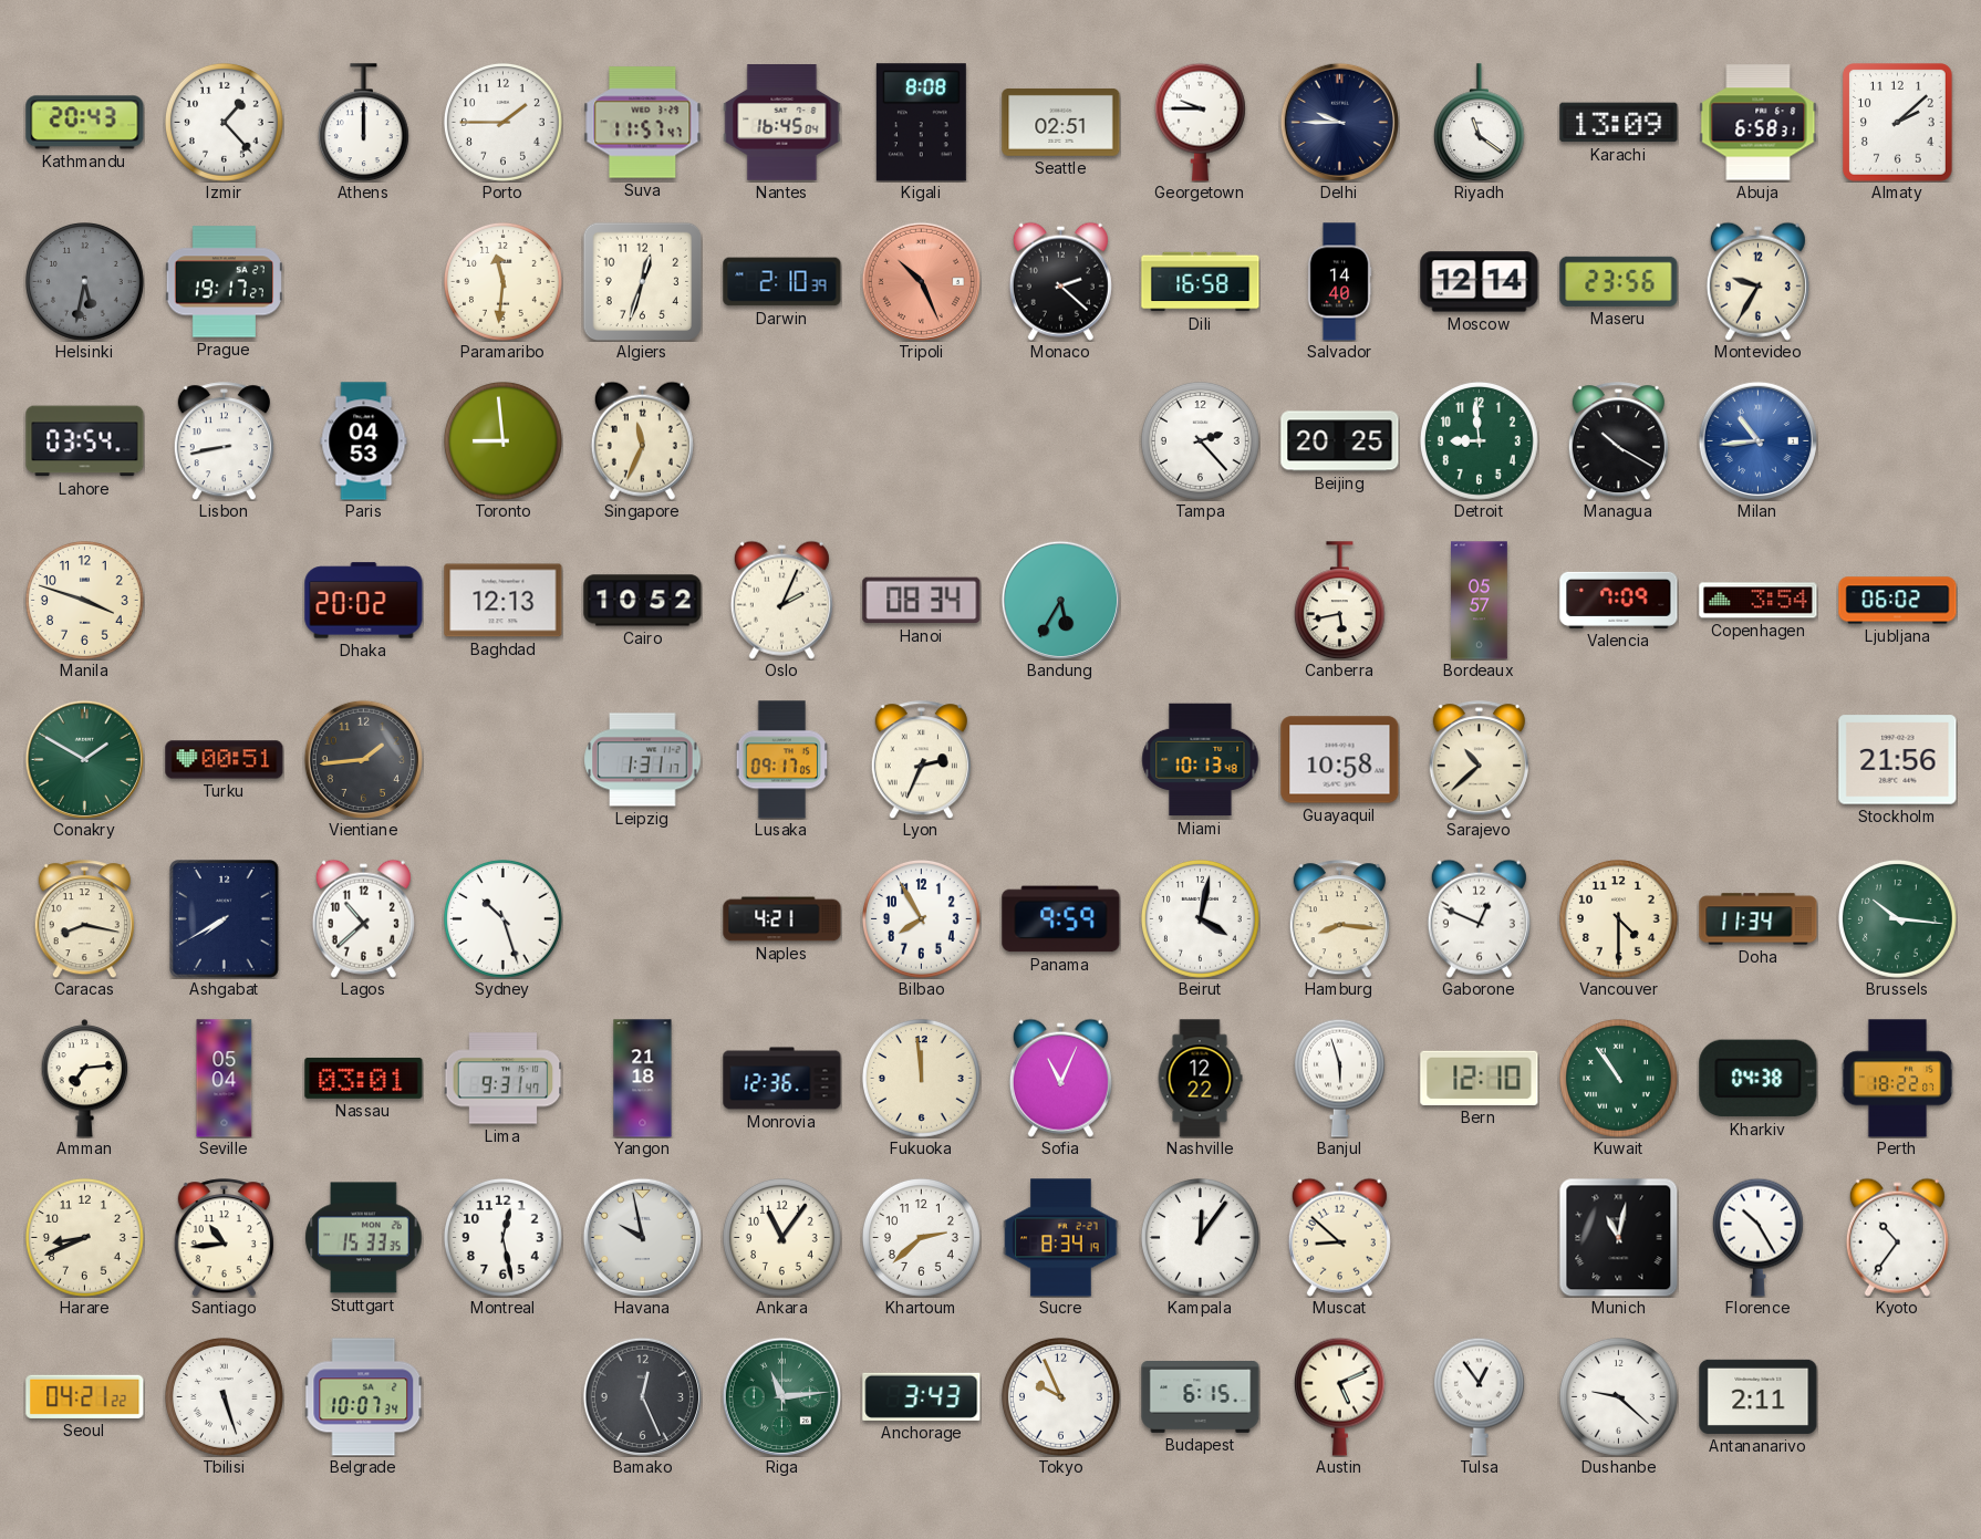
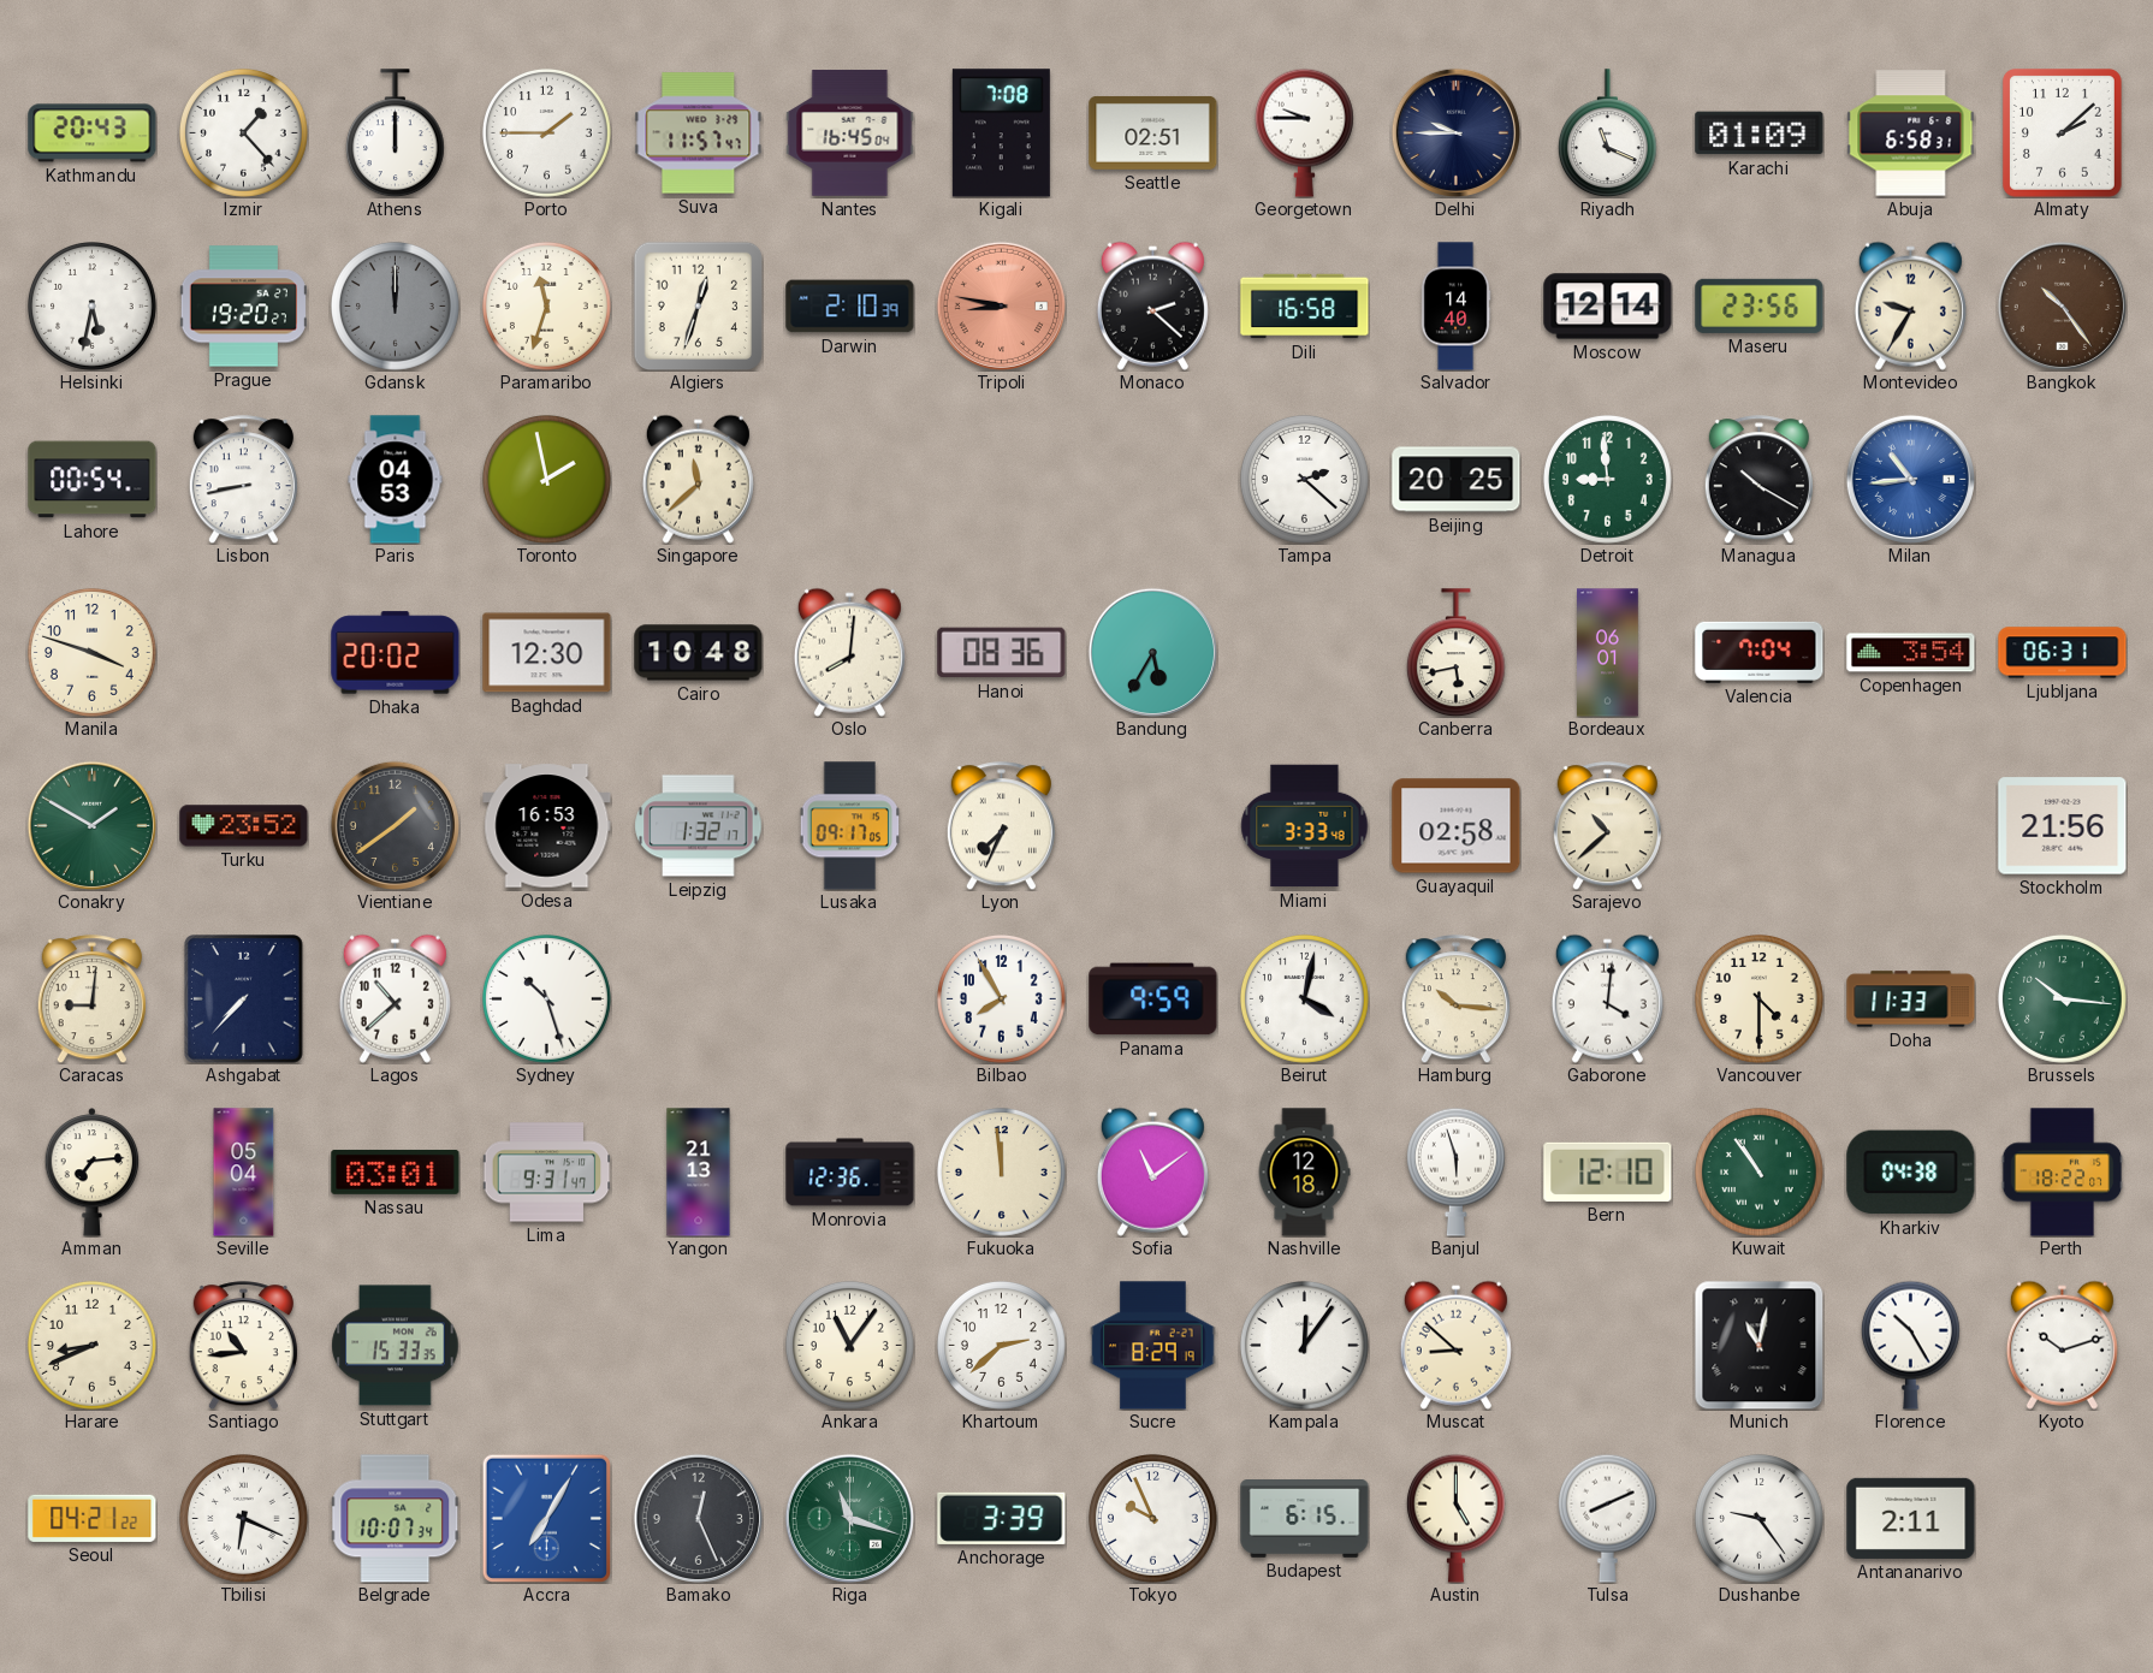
Kigali: 8:08 -> 7:08
Riyadh: 11:21 -> 11:19
Karachi: 13:09 -> 01:09
Helsinki dial: grey -> white
Prague: 19:17 -> 19:20
Gdansk: none -> 12:00
Paramaribo: 11:31 -> 11:33
Tripoli: 10:26 -> 8:47
Bangkok: none -> 10:24
Lahore: 03:54 -> 00:54
Toronto: 8:59 -> 1:58
Singapore: 11:34 -> 11:38
Tampa: 2:23 -> 2:22
Baghdad: 12:13 -> 12:30
Cairo: 10:52 -> 10:48
Oslo: 2:04 -> 8:01
Hanoi: 08:34 -> 08:36
Bordeaux: 05:57 -> 06:01
Valencia: 7:09 -> 7:04
Ljubljana: 06:02 -> 06:31
Turku: 00:51 -> 23:52
Vientiane: 1:44 -> 1:39
Odesa: none -> 16:53
Leipzig: 1:31 -> 1:32
Lyon: 2:34 -> 7:34
Miami: 10:13 -> 3:33
Guayaquil: 10:58 -> 02:58
Caracas: 8:17 -> 9:01
Ashgabat: 7:40 -> 7:37
Naples: 4:21 -> none
Hamburg: 8:16 -> 10:16
Gaborone: 12:49 -> 4:01
Doha: 11:34 -> 11:33
Yangon: 21:18 -> 21:13
Sofia: 11:04 -> 11:09
Nashville: 12:22 -> 12:18
Montreal: 12:28 -> none
Havana: 9:58 -> none
Sucre: 8:34 -> 8:29
Kyoto: 10:36 -> 10:12
Tbilisi: 5:27 -> 6:19
Accra: none -> 7:05
Riga: 11:14 -> 11:18
Anchorage: 3:43 -> 3:39
Austin: 5:11 -> 5:00
Tulsa: 12:54 -> 8:11
Dushanbe: 9:22 -> 9:24
